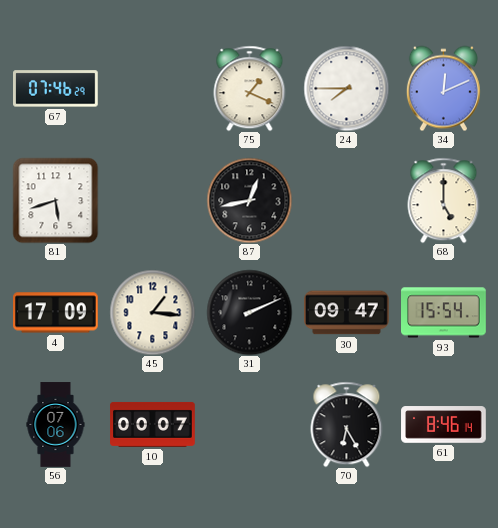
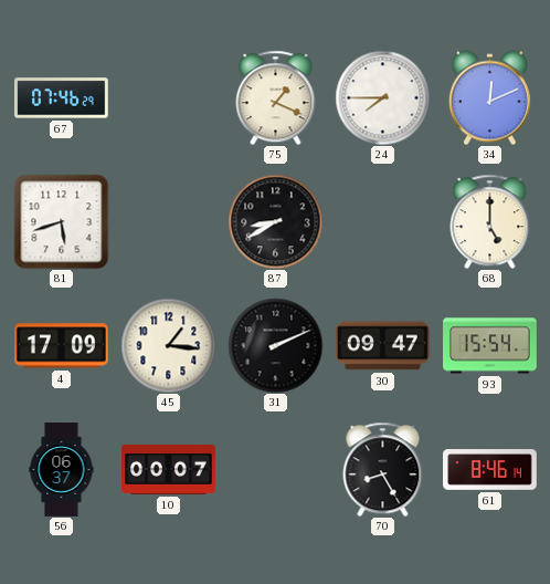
87: 12:43 -> 8:40
56: 07:06 -> 06:37
70: 6:25 -> 8:25
